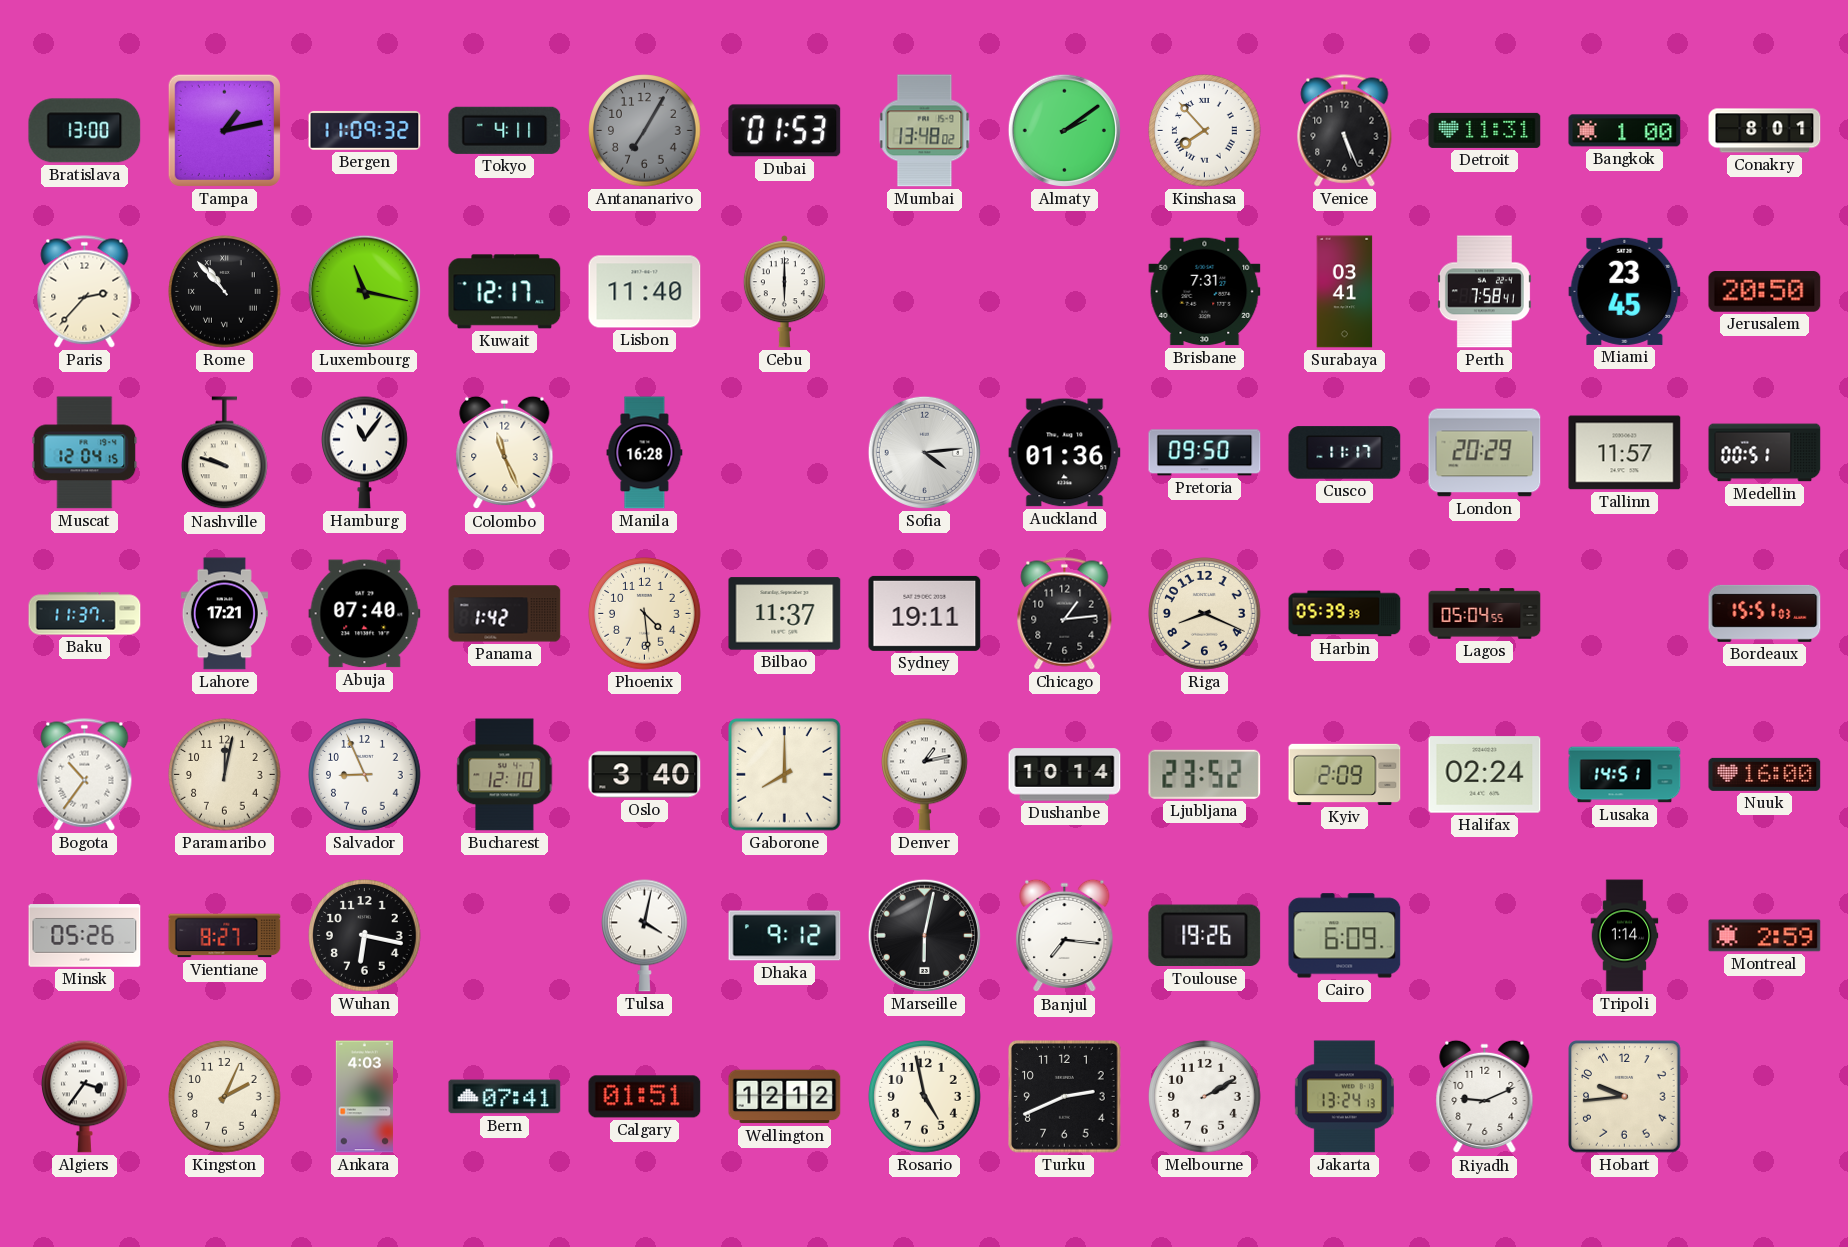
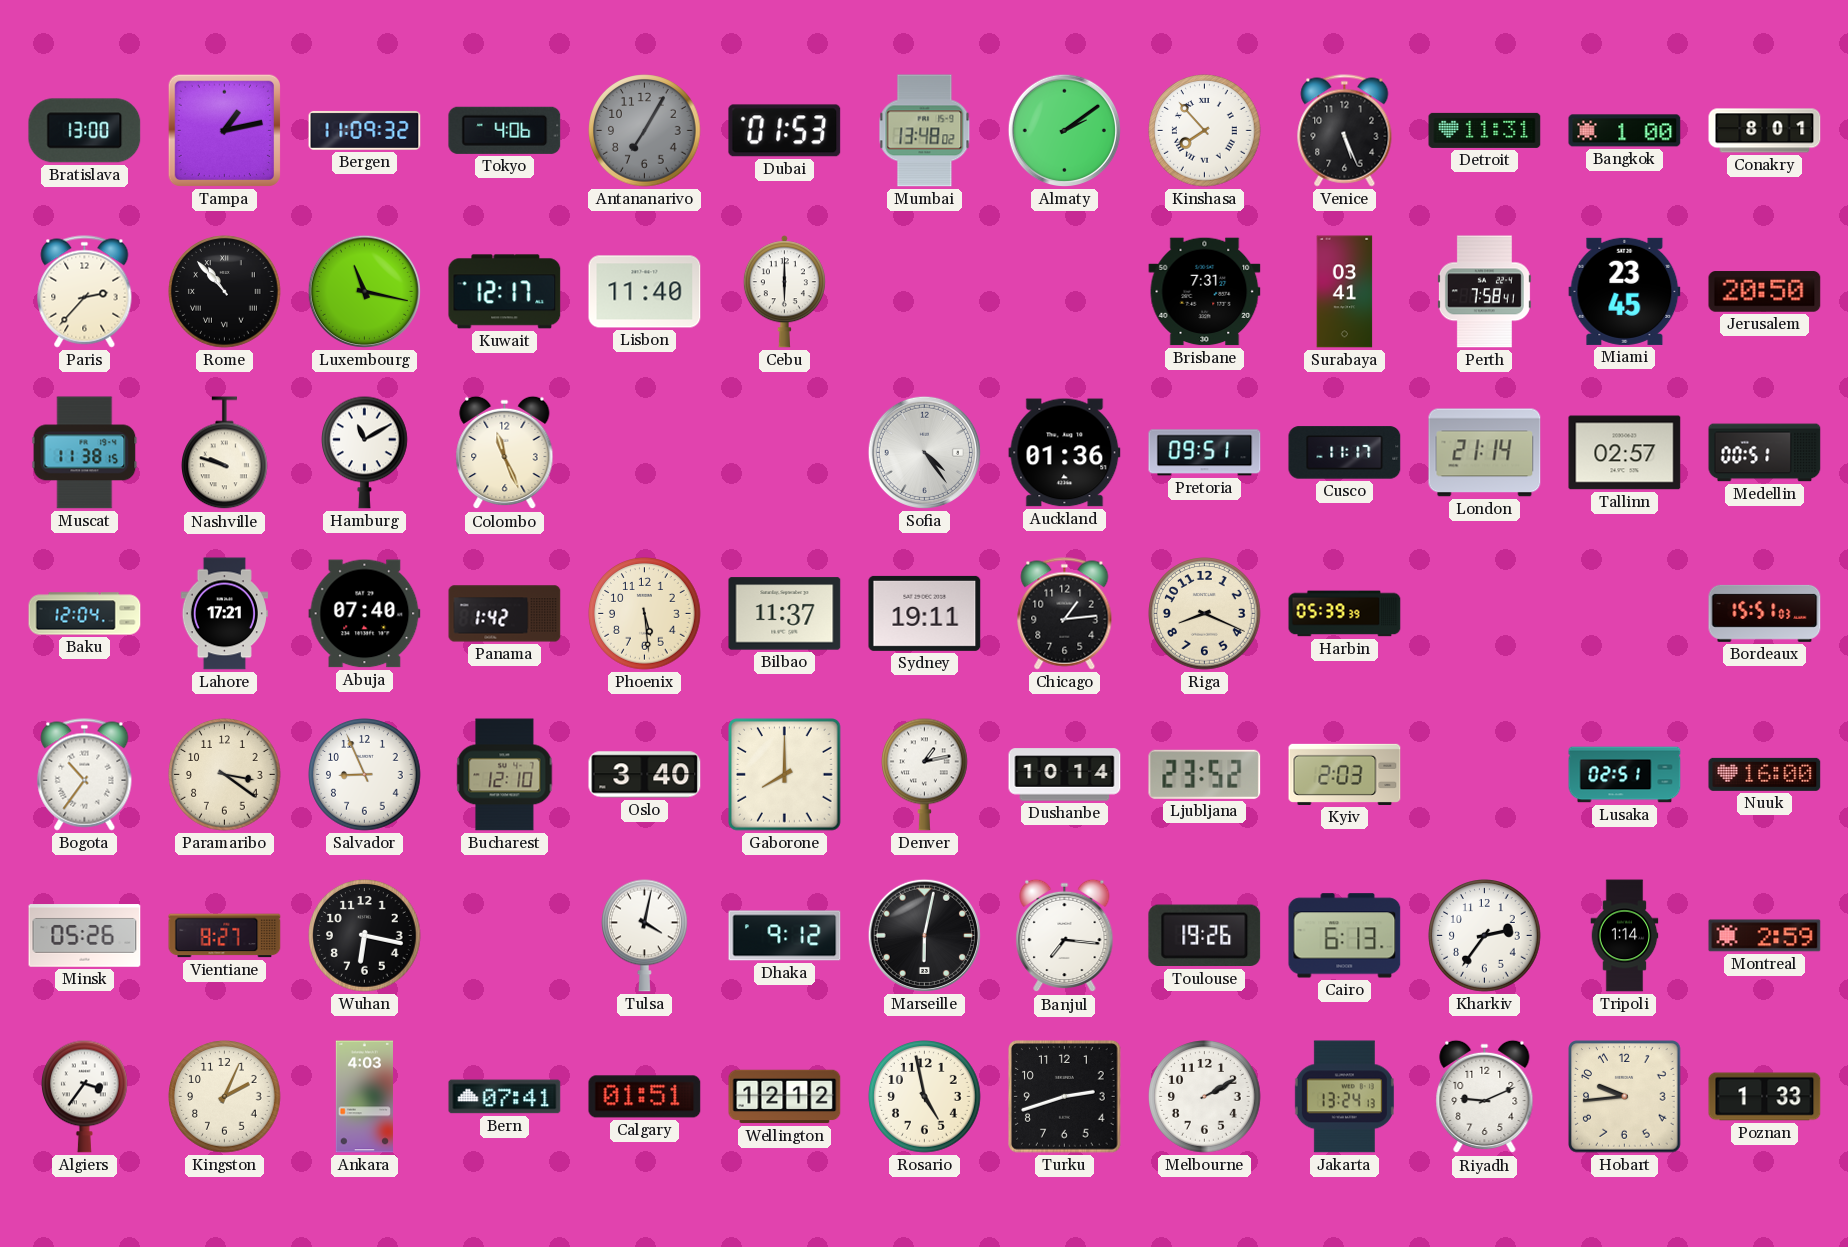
Tokyo: 4:11 -> 4:06
Muscat: 12:04 -> 11:38
Hamburg: 11:06 -> 11:10
Manila: 16:28 -> none
Sofia: 4:14 -> 4:24
Pretoria: 09:50 -> 09:51
London: 20:29 -> 21:14
Tallinn: 11:57 -> 02:57
Baku: 11:37 -> 12:04
Phoenix: 4:29 -> 5:29
Lagos: 05:04 -> none
Paramaribo: 12:02 -> 3:21
Kyiv: 2:09 -> 2:03
Halifax: 02:24 -> none
Lusaka: 14:51 -> 02:51
Cairo: 6:09 -> 6:13
Kharkiv: none -> 2:36
Turku: 2:41 -> 2:42
Poznan: none -> 1:33
